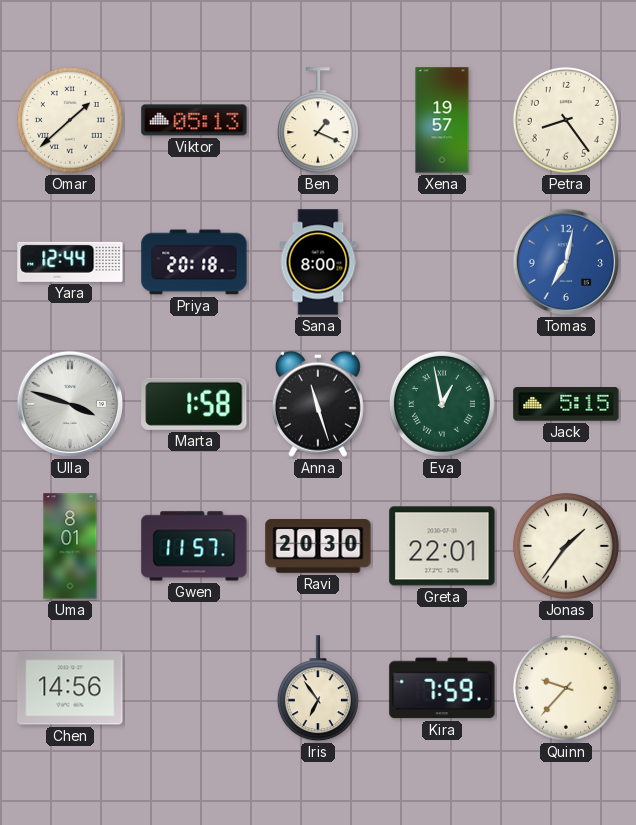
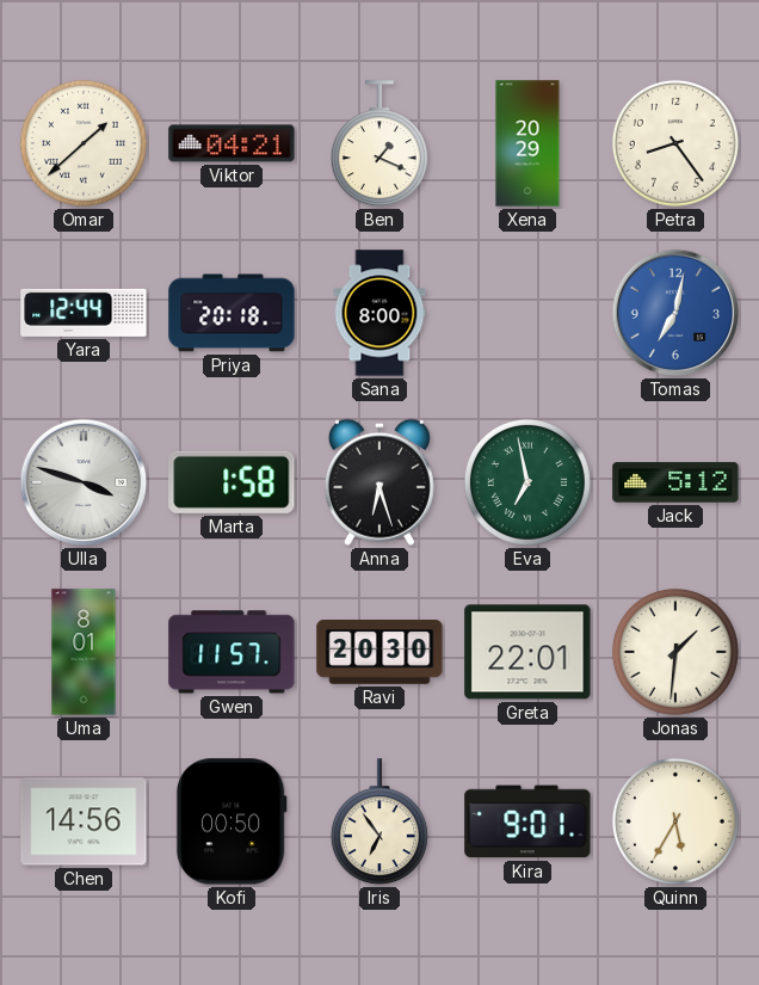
Viktor: 05:13 -> 04:21
Xena: 19:57 -> 20:29
Anna: 11:27 -> 6:27
Eva: 12:58 -> 6:58
Jack: 5:15 -> 5:12
Jonas: 1:36 -> 1:31
Kofi: none -> 00:50
Kira: 7:59 -> 9:01
Quinn: 9:37 -> 5:35
